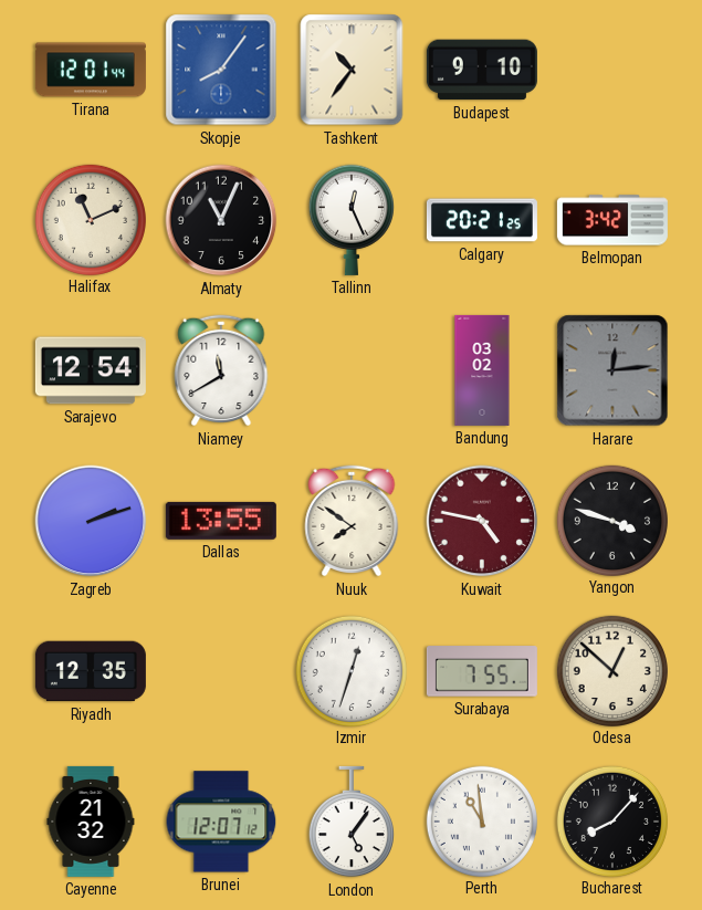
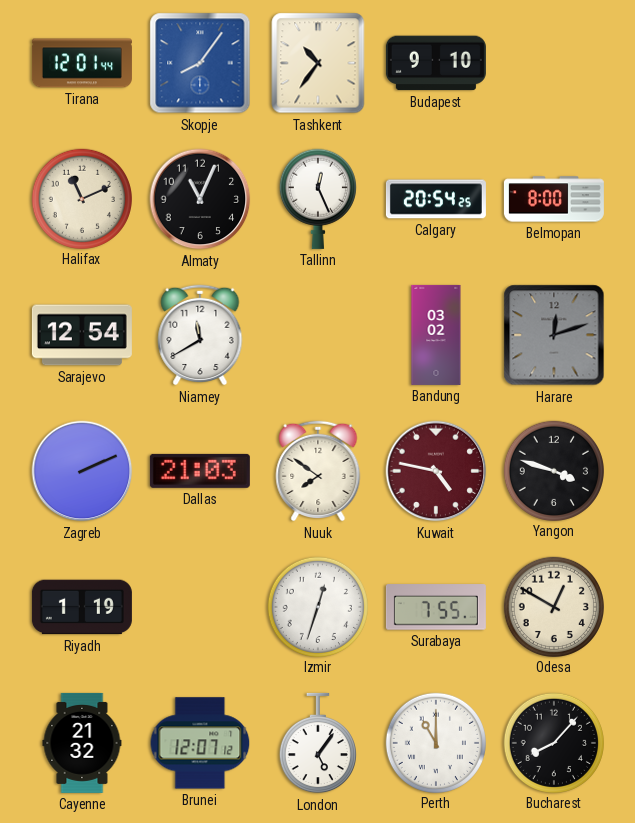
Calgary: 20:21 -> 20:54
Belmopan: 3:42 -> 8:00
Harare: 12:14 -> 12:12
Zagreb: 2:12 -> 2:11
Dallas: 13:55 -> 21:03
Riyadh: 12:35 -> 1:19
Odesa: 12:52 -> 12:50
Perth: 10:59 -> 11:00
